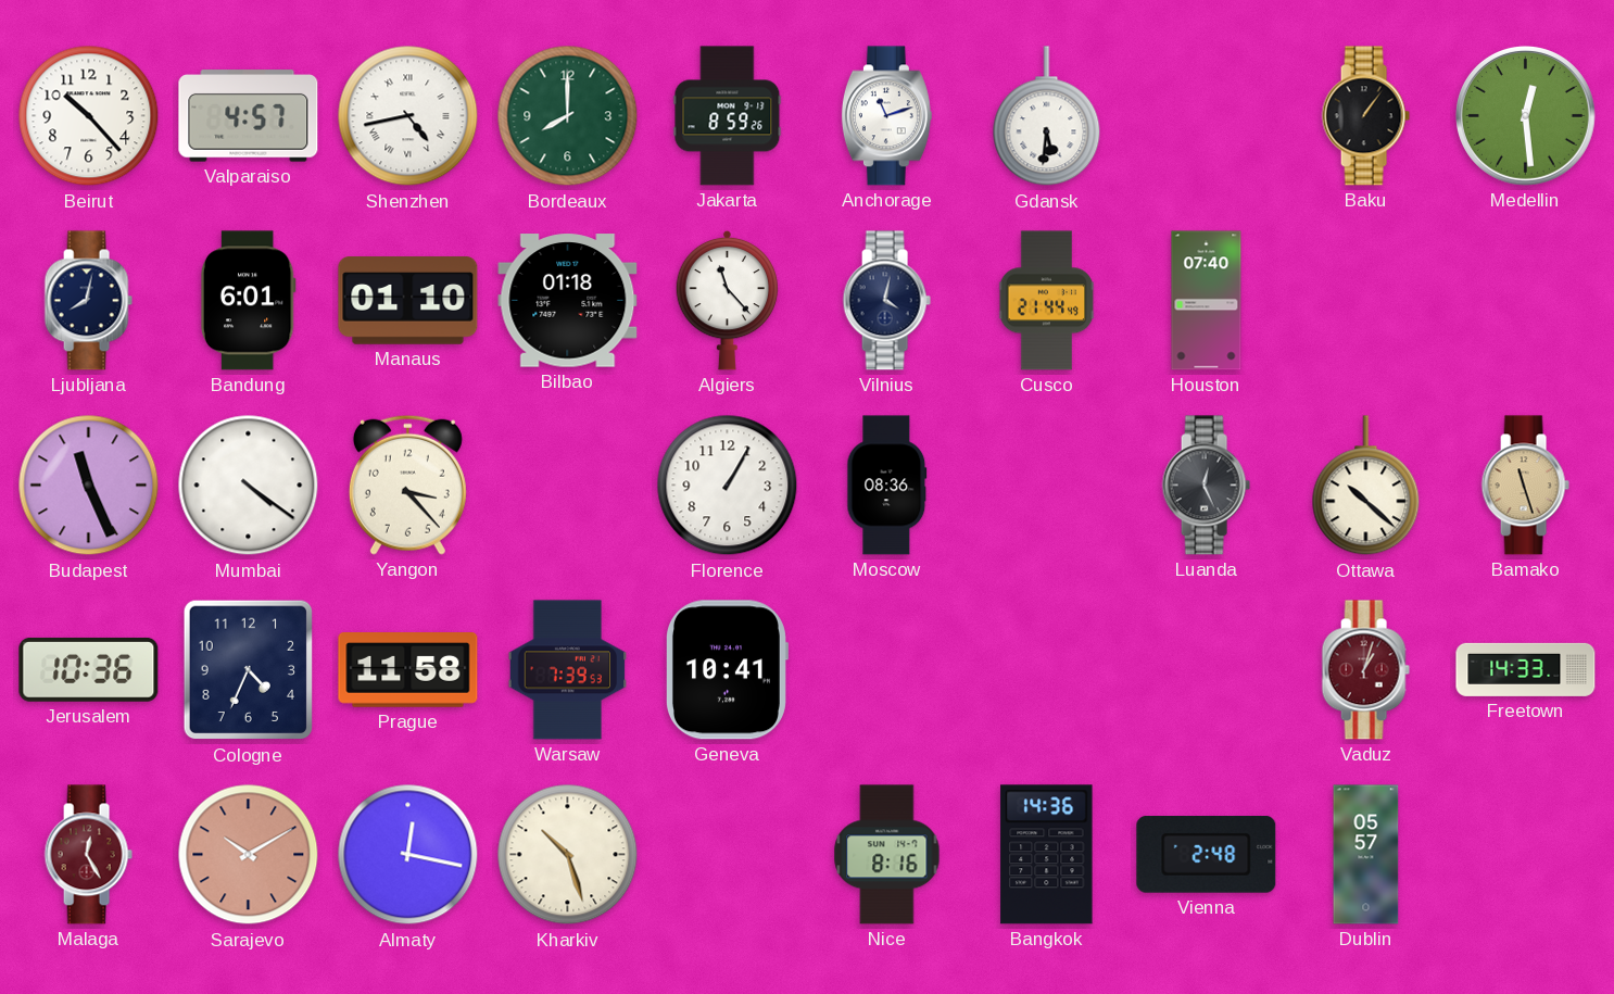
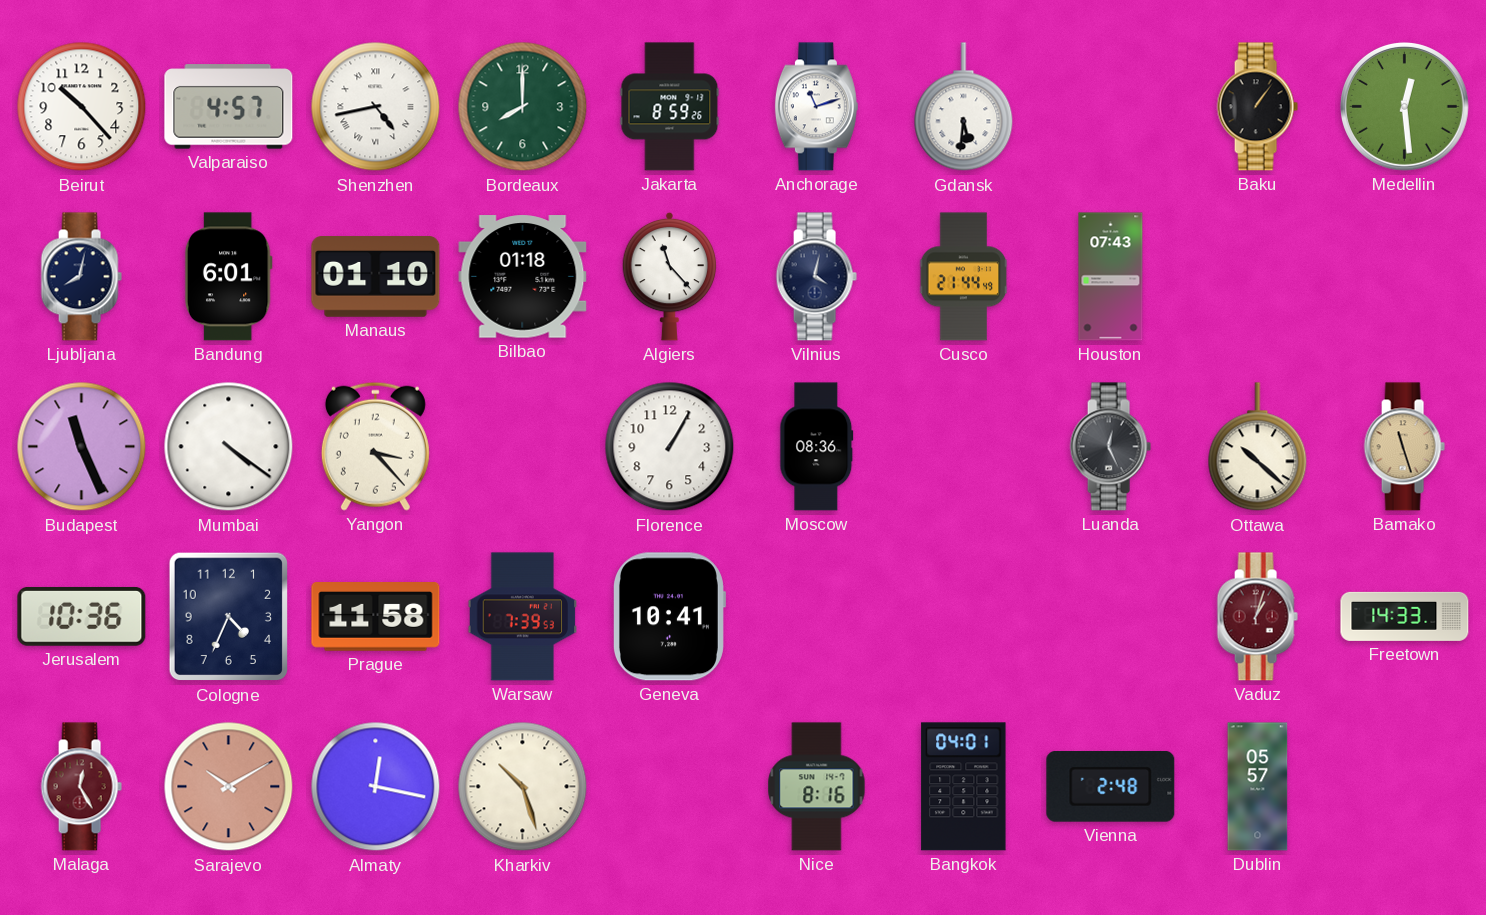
Houston: 07:40 -> 07:43
Bangkok: 14:36 -> 04:01
